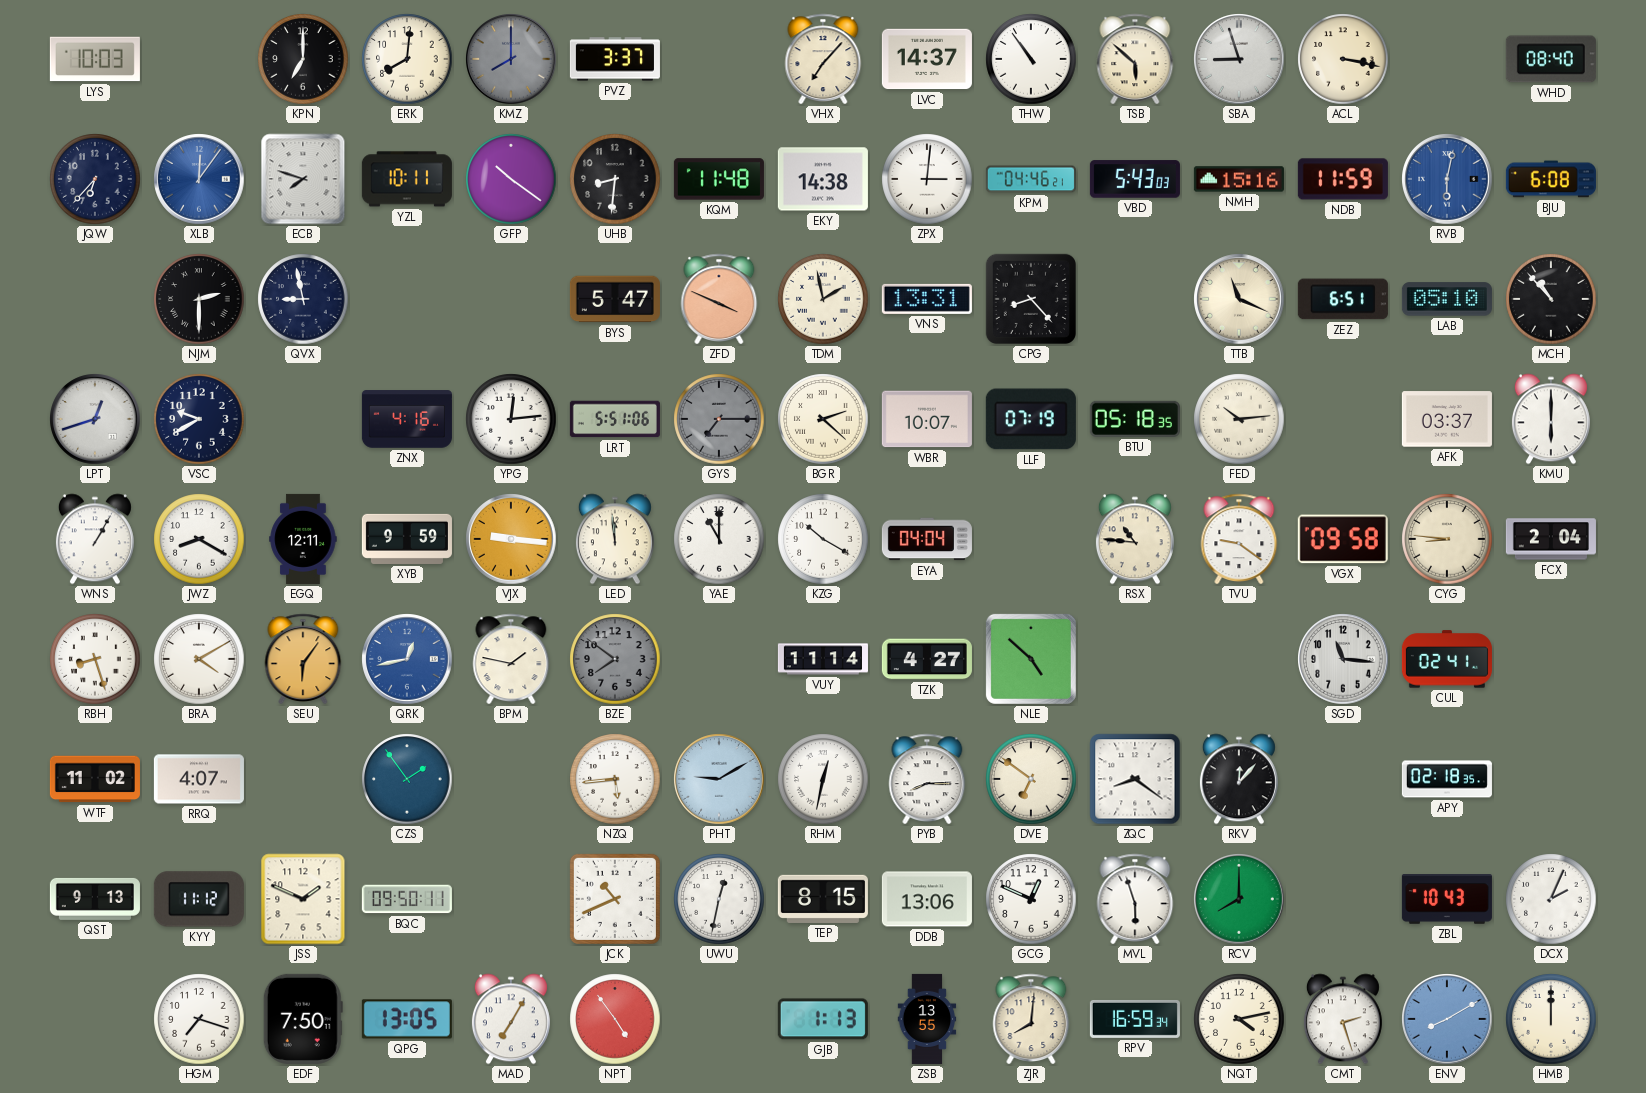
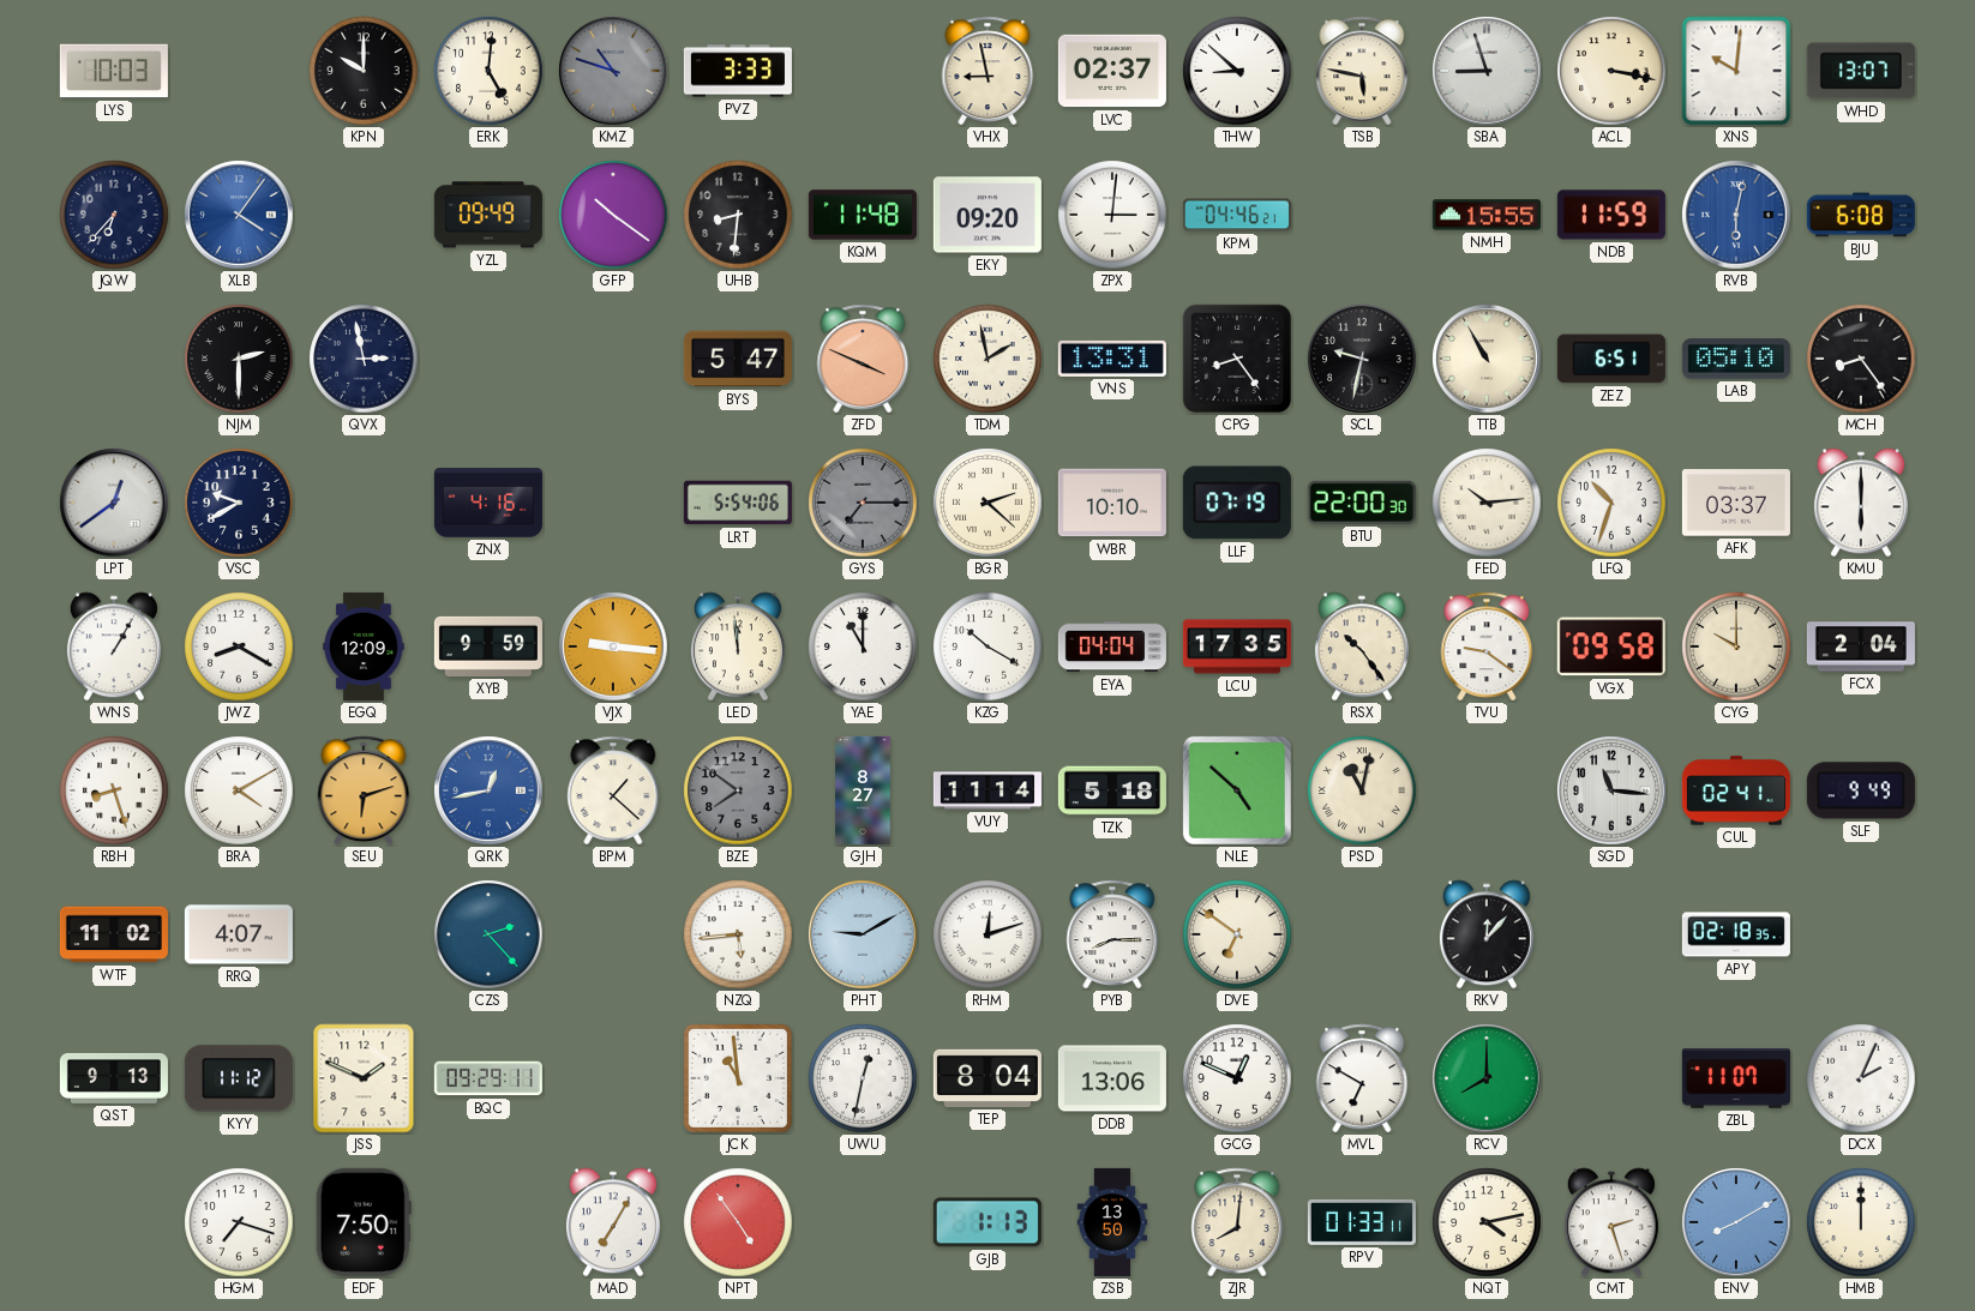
KPN: 7:00 -> 10:00
ERK: 8:01 -> 5:01
KMZ: 8:00 -> 10:48
PVZ: 3:37 -> 3:33
VHX: 7:07 -> 8:58
LVC: 14:37 -> 02:37
THW: 10:54 -> 8:52
TSB: 5:52 -> 5:47
XNS: none -> 10:01
WHD: 08:40 -> 13:07
XLB: 12:06 -> 4:06
ECB: 7:48 -> none
YZL: 10:11 -> 09:49
EKY: 14:38 -> 09:20
VBD: 5:43 -> none
NMH: 15:16 -> 15:55
QVX: 8:58 -> 2:58
CPG: 8:23 -> 8:24
SCL: none -> 9:32
TTB: 11:19 -> 10:55
MCH: 10:53 -> 8:24
LPT: 12:42 -> 12:39
YPG: 12:14 -> none
LRT: 5:51 -> 5:54
WBR: 10:07 -> 10:10
BTU: 05:18 -> 22:00
LFQ: none -> 10:33
EGQ: 12:11 -> 12:09
LCU: none -> 17:35
RSX: 10:46 -> 10:24
CYG: 8:46 -> 10:00
SEU: 6:06 -> 6:12
BPM: 1:47 -> 1:22
GJH: none -> 8:27
TZK: 4:27 -> 5:18
PSD: none -> 11:02
SLF: none -> 9:49
CZS: 1:54 -> 2:23
RHM: 12:32 -> 12:12
ZQC: 8:21 -> none
BQC: 09:50 -> 09:29
JCK: 10:41 -> 10:59
TEP: 8:15 -> 8:04
MVL: 5:57 -> 6:50
ZBL: 10:43 -> 11:07
QPG: 13:05 -> none
ZSB: 13:55 -> 13:50
RPV: 16:59 -> 01:33
